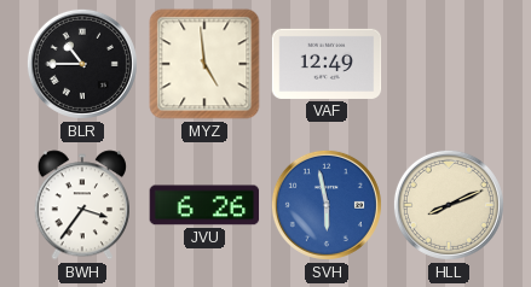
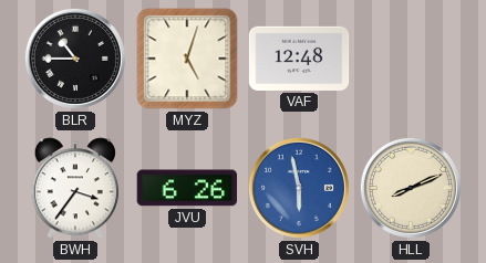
MYZ: 4:59 -> 5:03
VAF: 12:49 -> 12:48
